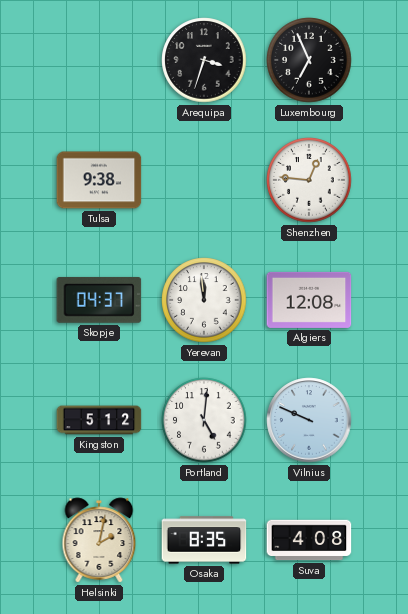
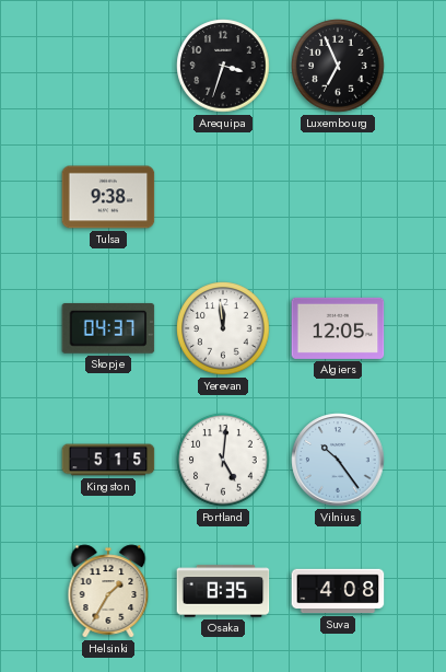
Shenzhen: 12:46 -> none
Algiers: 12:08 -> 12:05
Kingston: 5:12 -> 5:15
Vilnius: 9:49 -> 10:24
Helsinki: 2:02 -> 1:35
